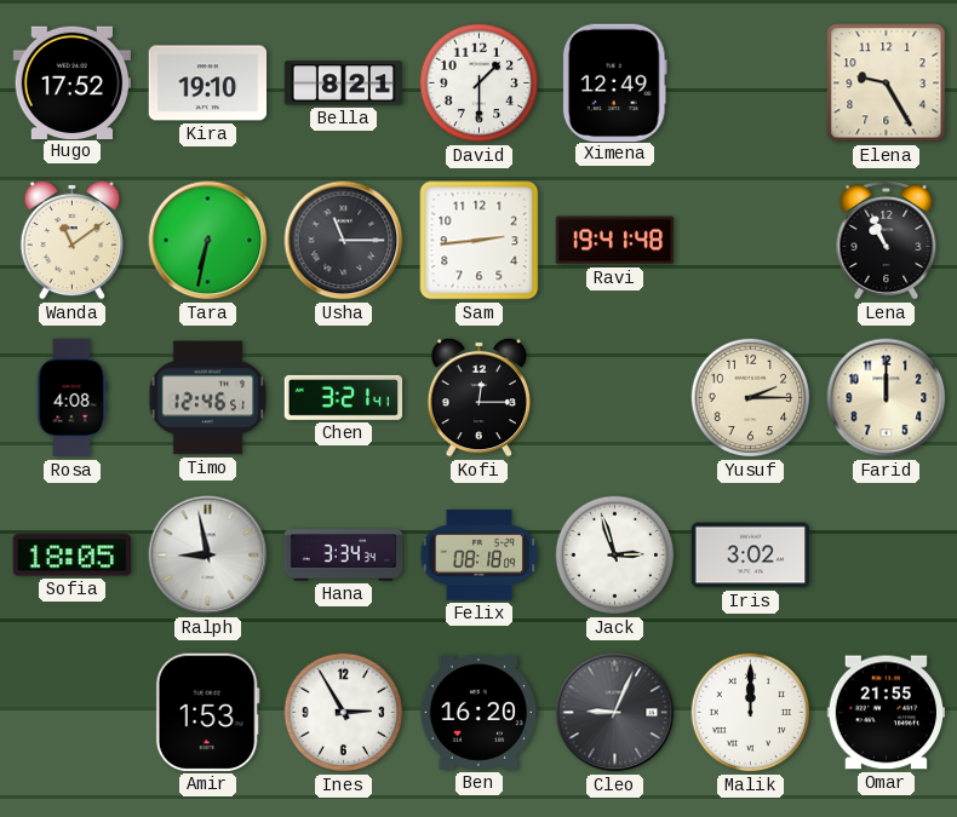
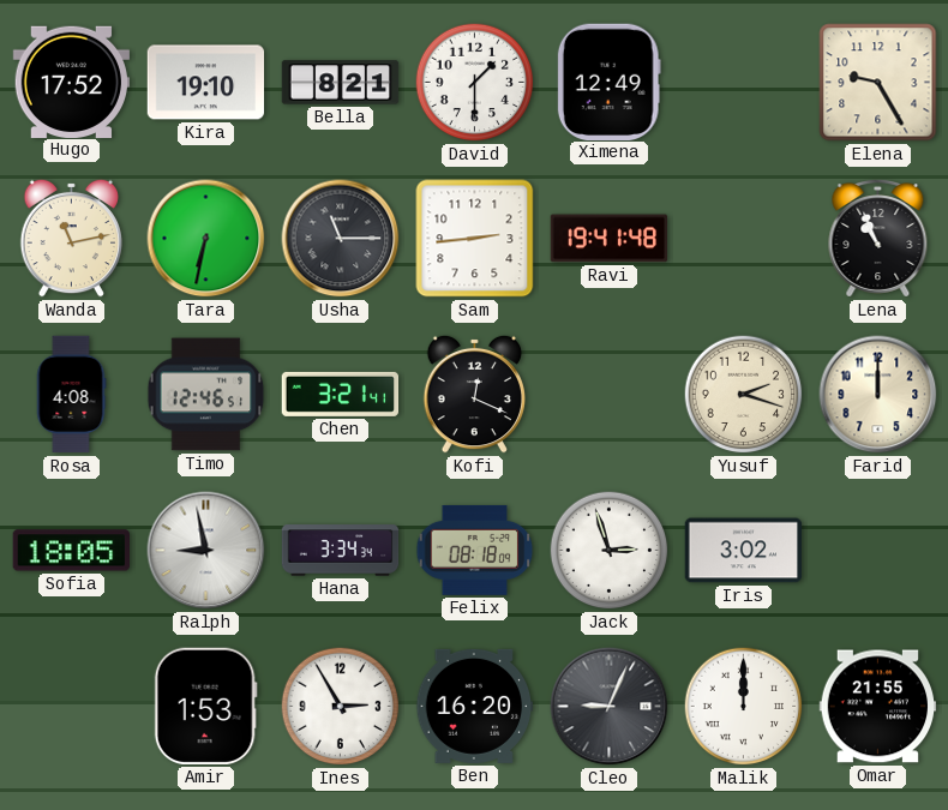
Wanda: 11:09 -> 11:13
Kofi: 12:15 -> 12:19
Yusuf: 2:15 -> 2:18
